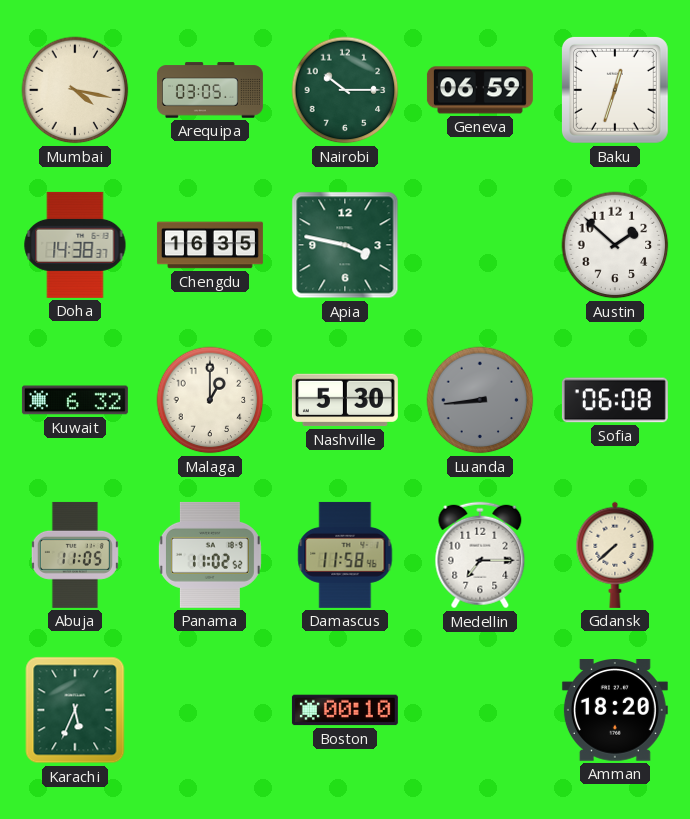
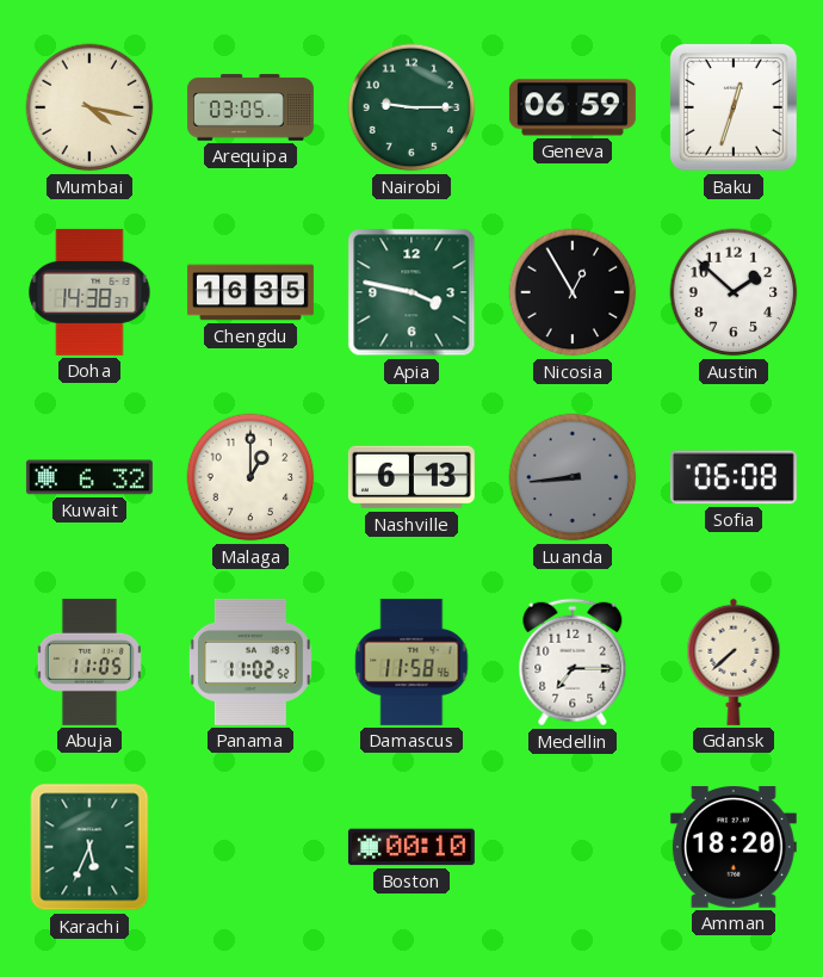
Nairobi: 10:15 -> 9:15
Nicosia: none -> 12:55
Nashville: 5:30 -> 6:13
